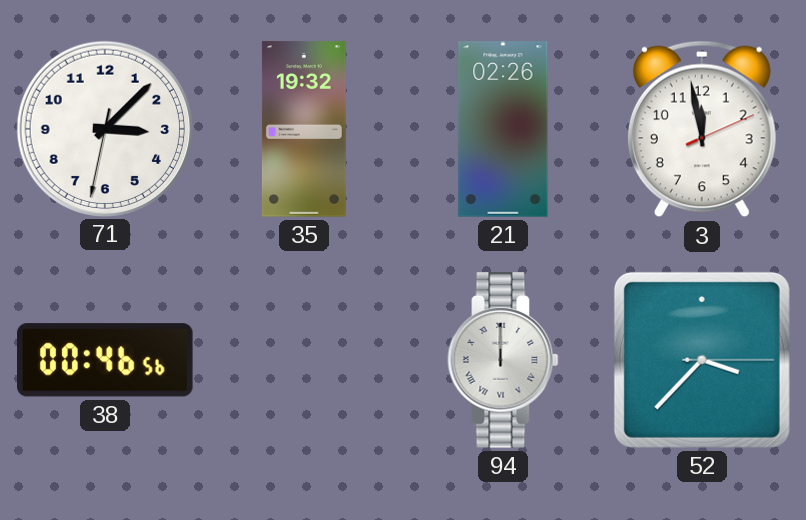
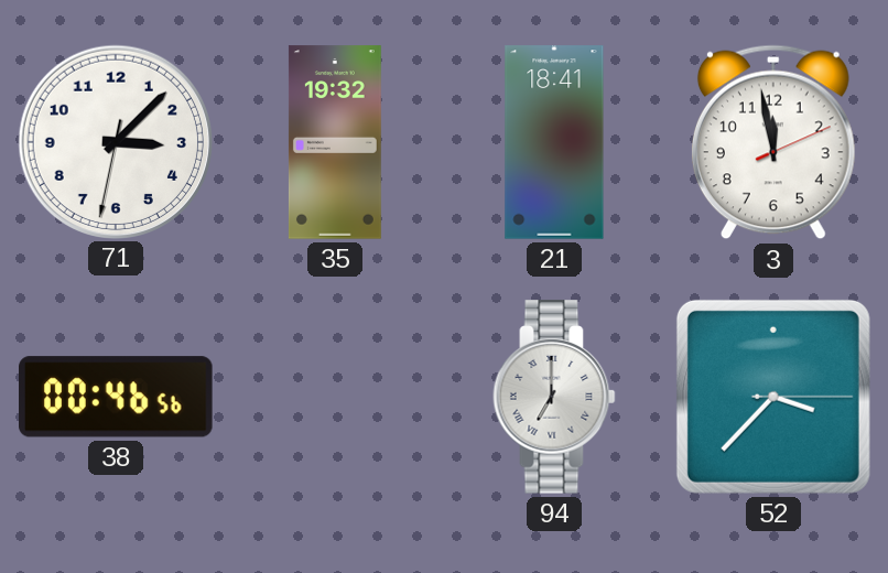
21: 02:26 -> 18:41
94: 12:00 -> 7:00
